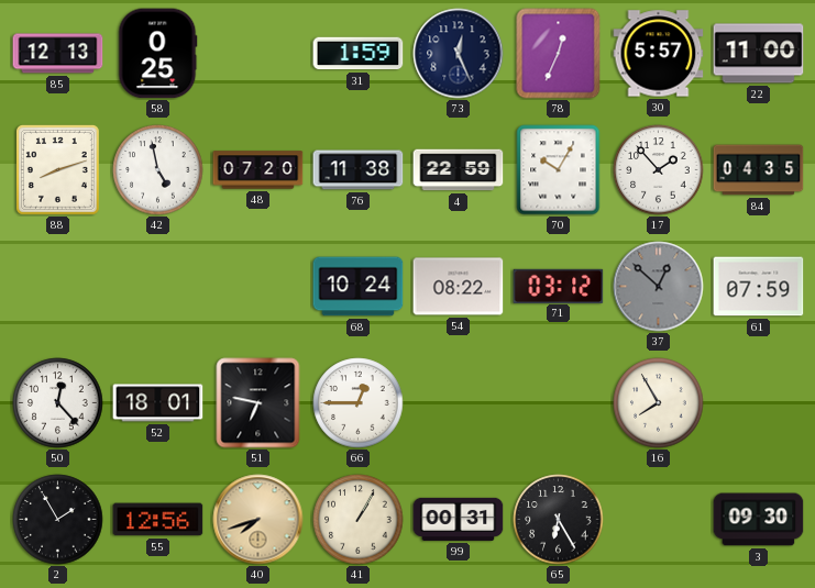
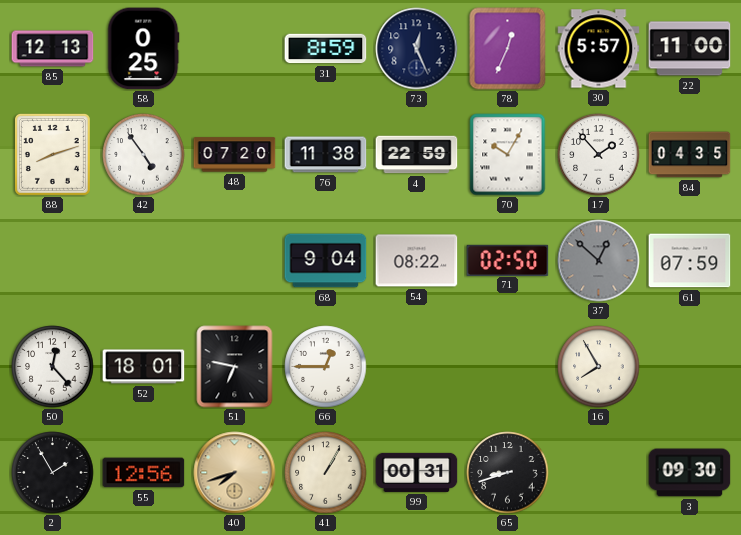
31: 1:59 -> 8:59
42: 4:58 -> 4:54
68: 10:24 -> 9:04
71: 03:12 -> 02:50
65: 6:25 -> 8:42
